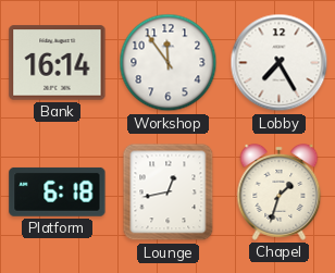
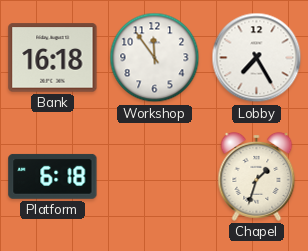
Bank: 16:14 -> 16:18
Lounge: 12:43 -> none
